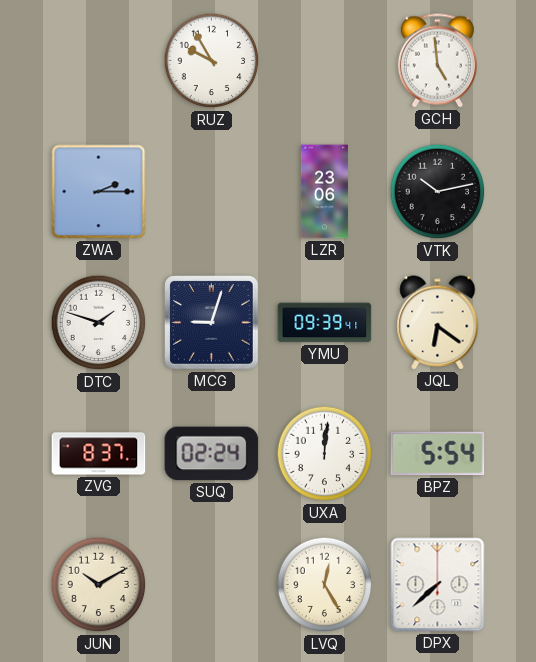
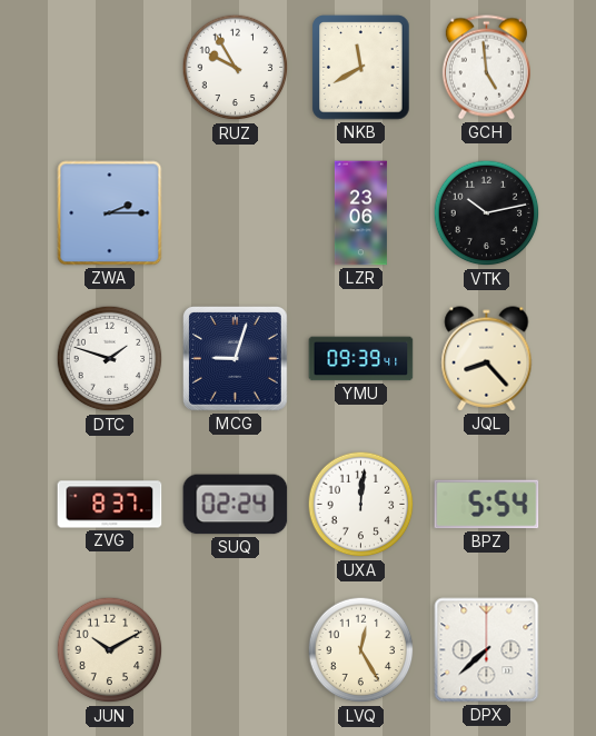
NKB: none -> 11:40
JQL: 6:21 -> 8:23
